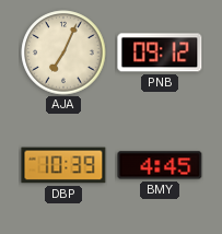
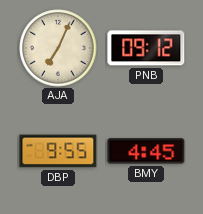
DBP: 10:39 -> 9:55
